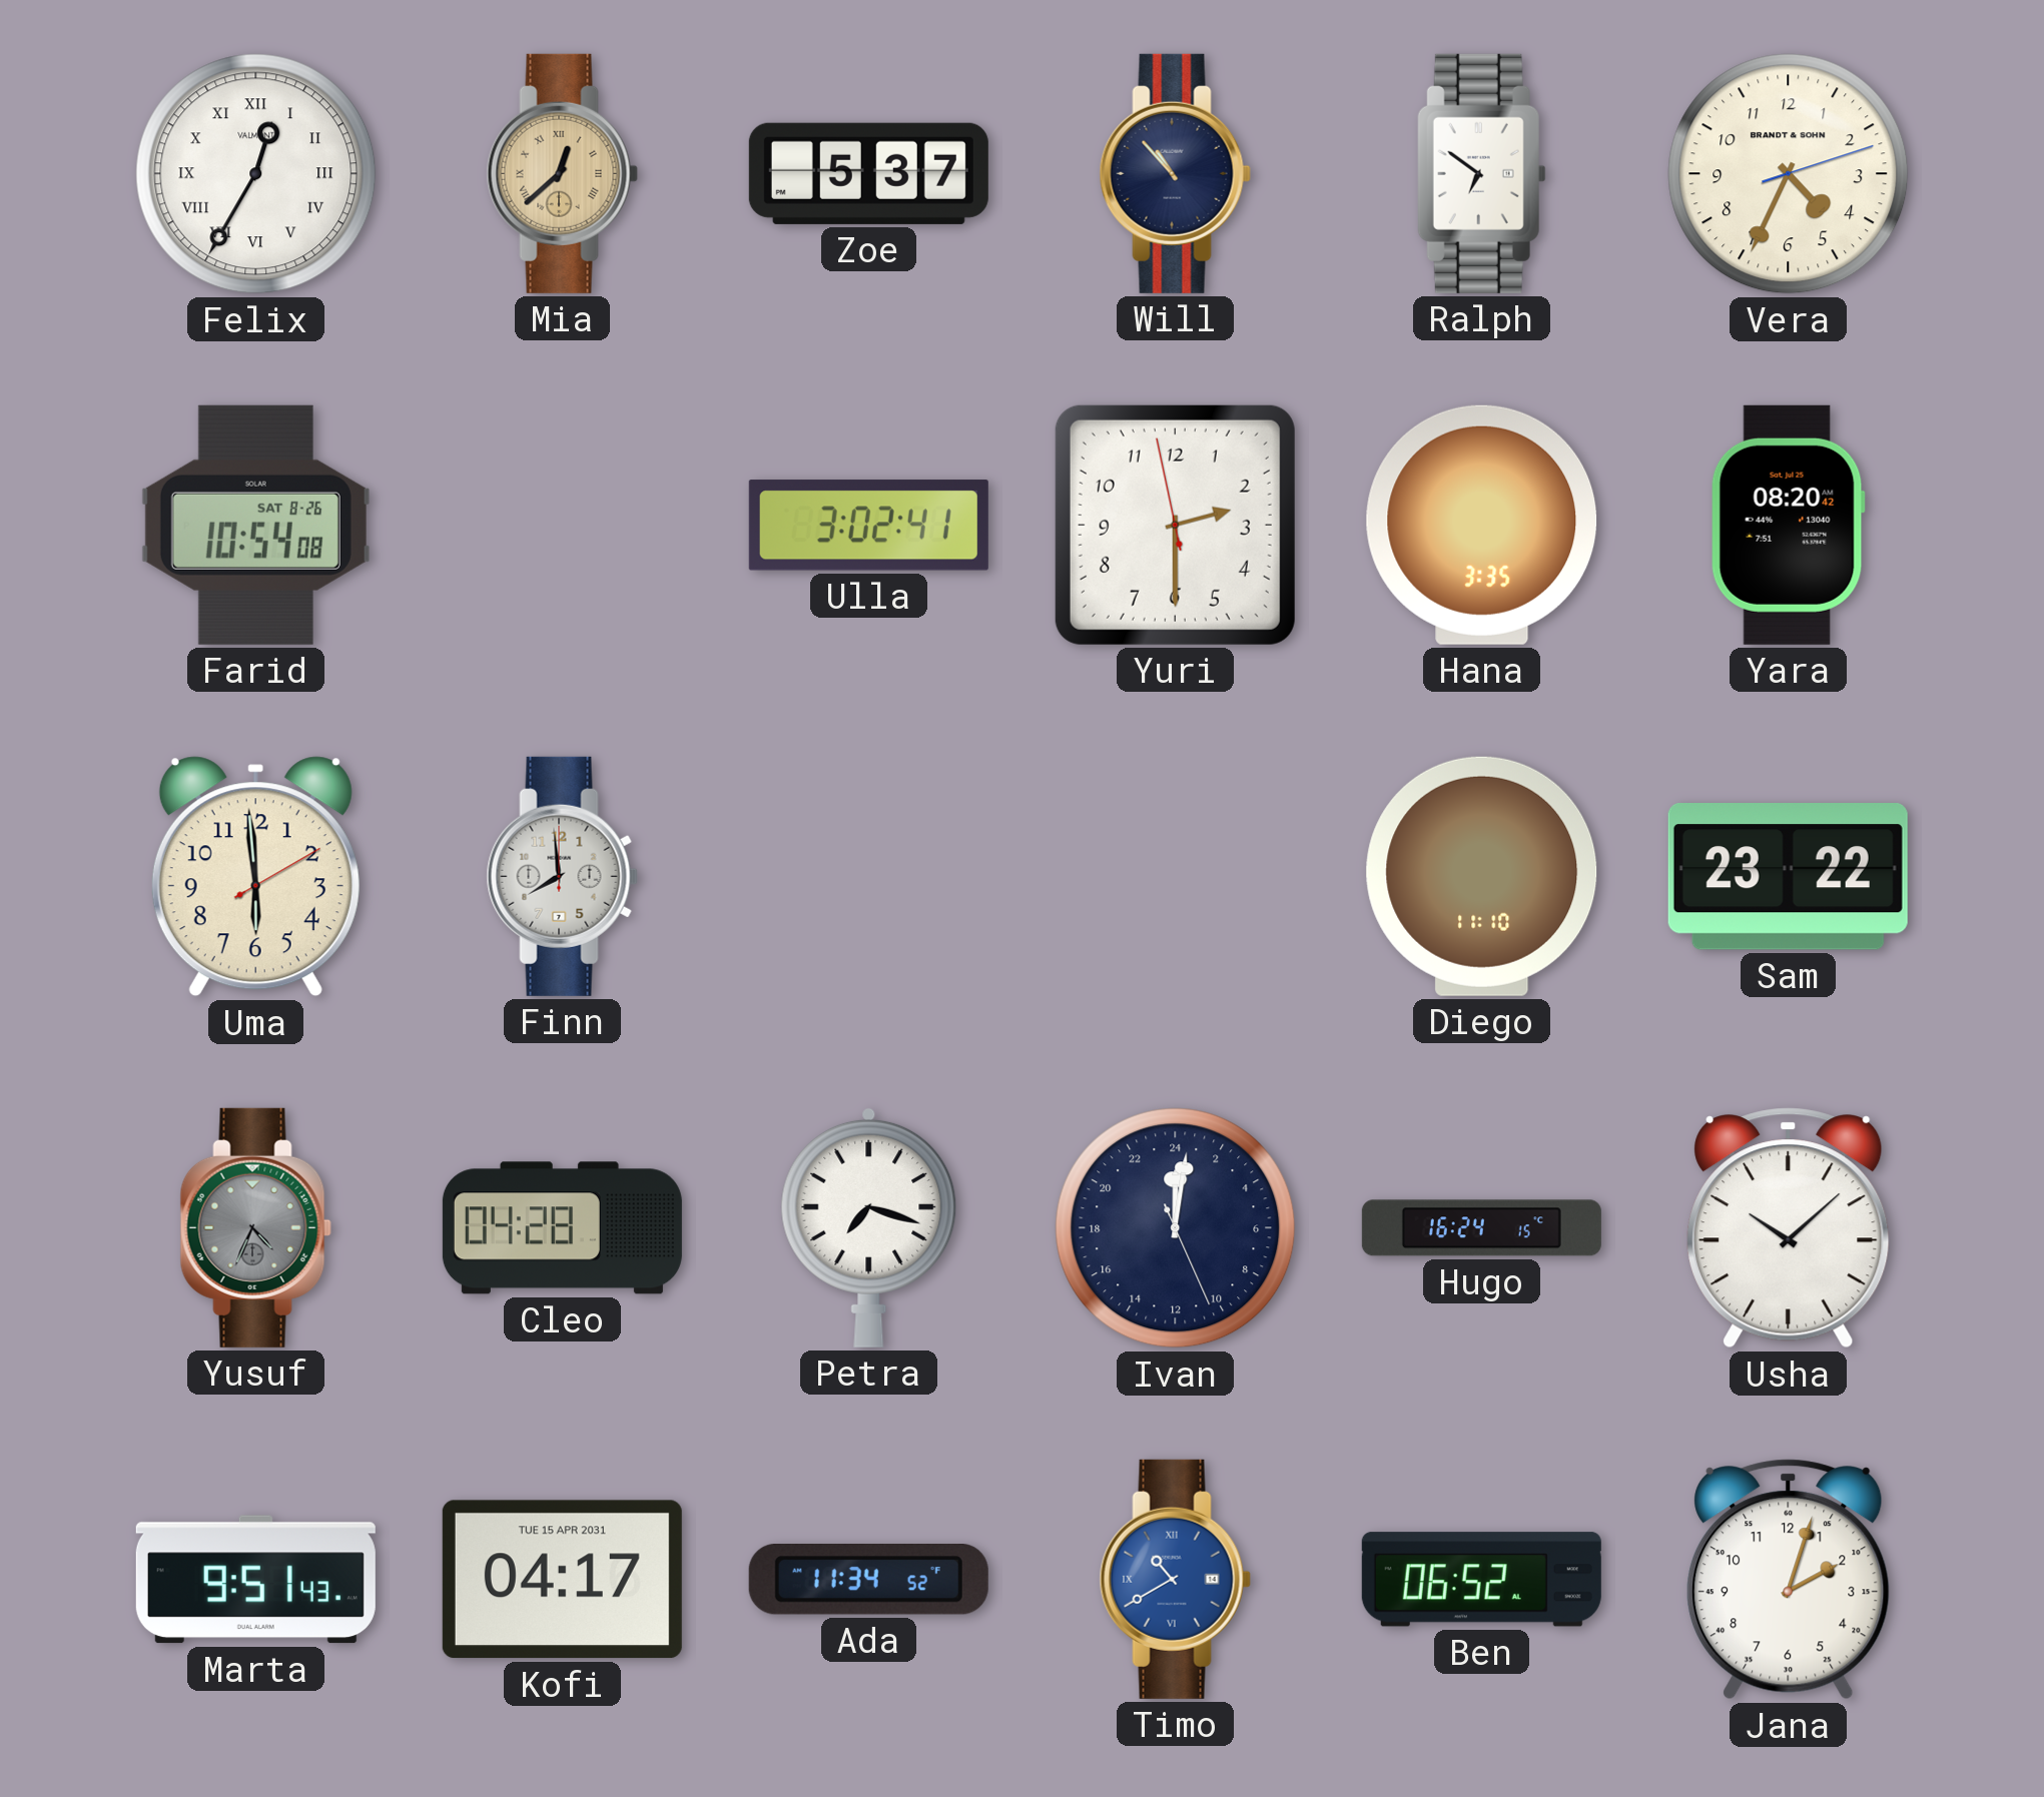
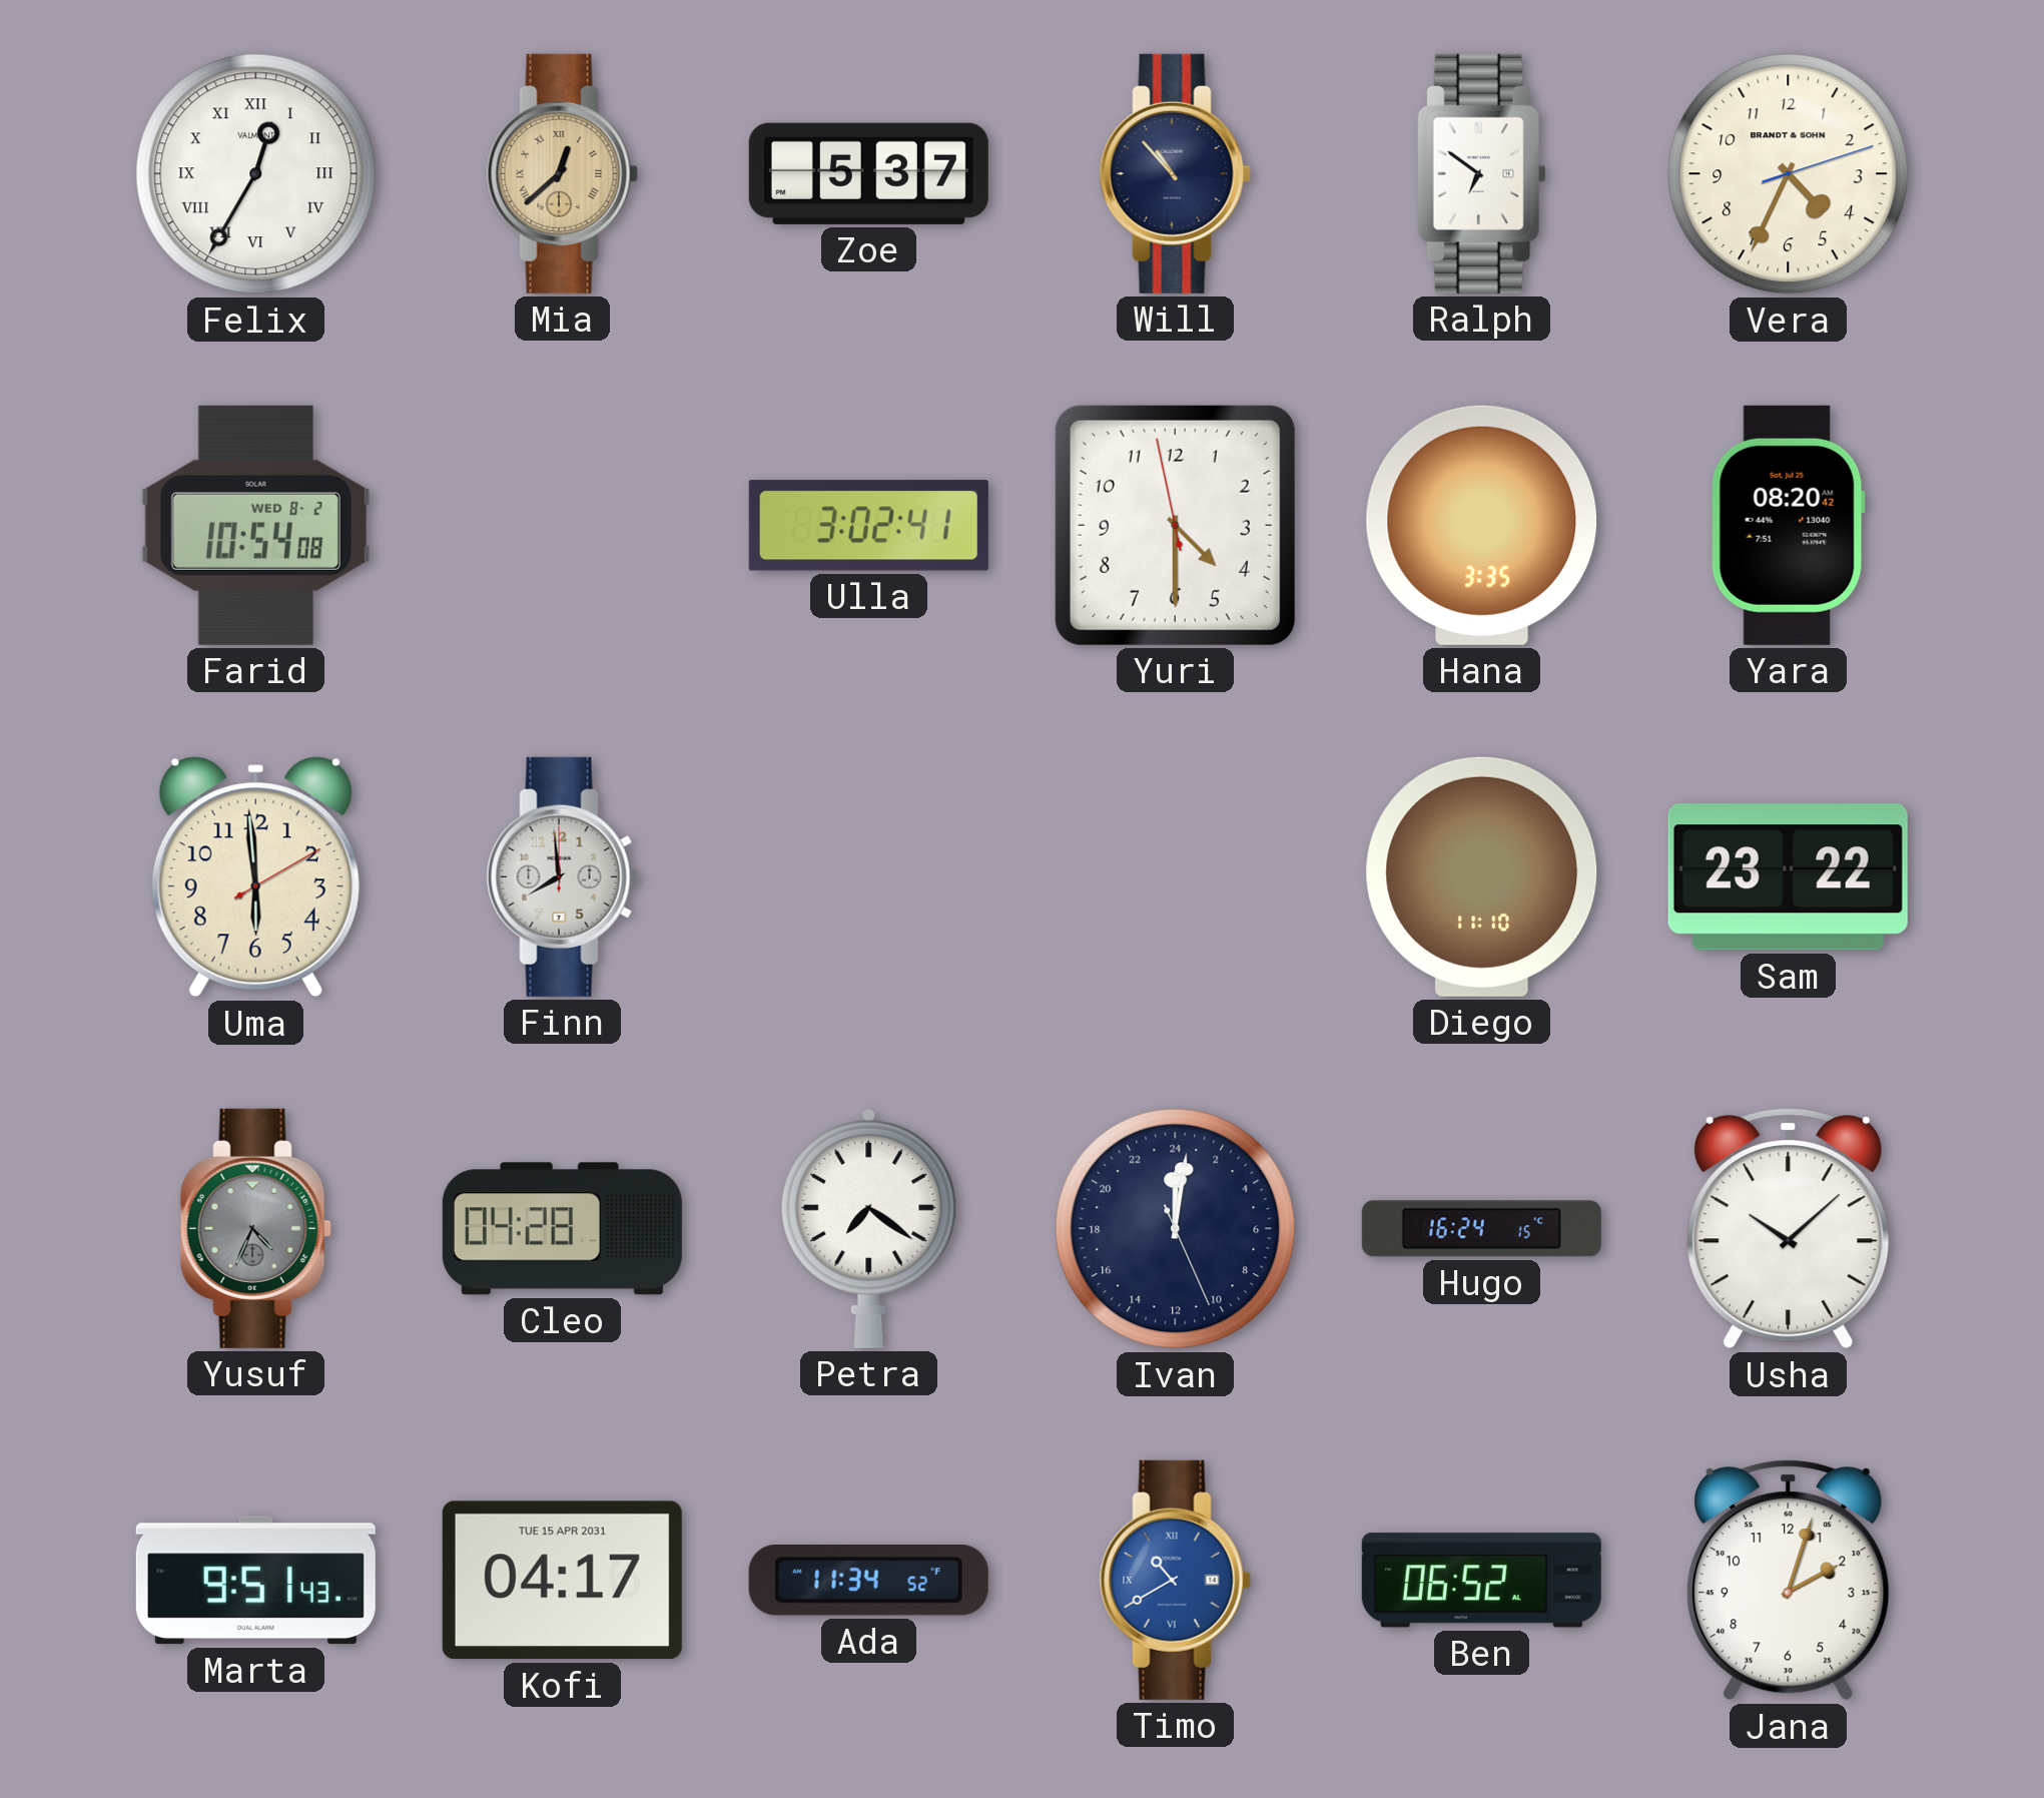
Farid date: SAT 8-26 -> WED 8-2
Yuri: 2:29 -> 4:29
Petra: 7:18 -> 7:21
